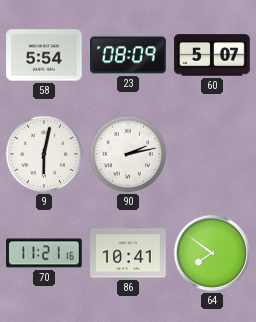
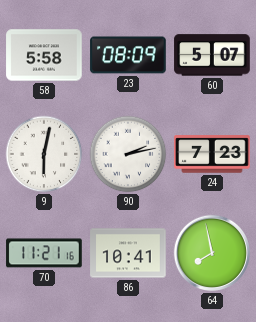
58: 5:54 -> 5:58
24: none -> 7:23
64: 7:51 -> 7:58
